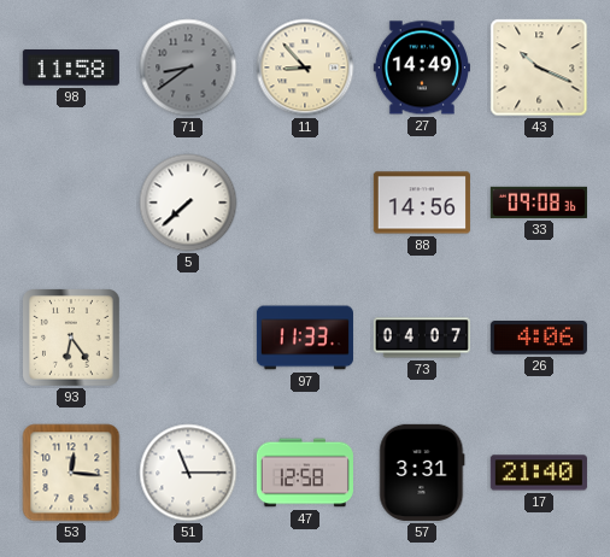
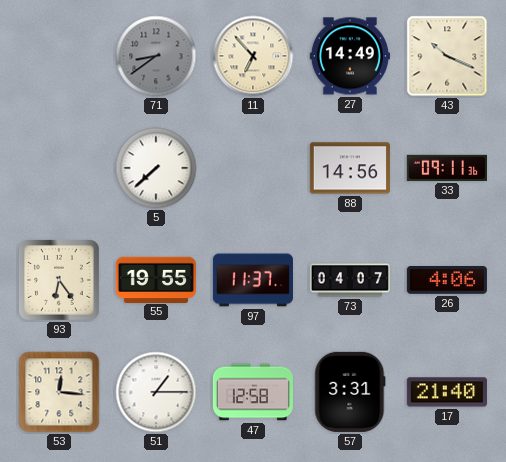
98: 11:58 -> none
11: 8:53 -> 6:53
33: 09:08 -> 09:11
55: none -> 19:55
97: 11:33 -> 11:37
51: 11:15 -> 1:15
